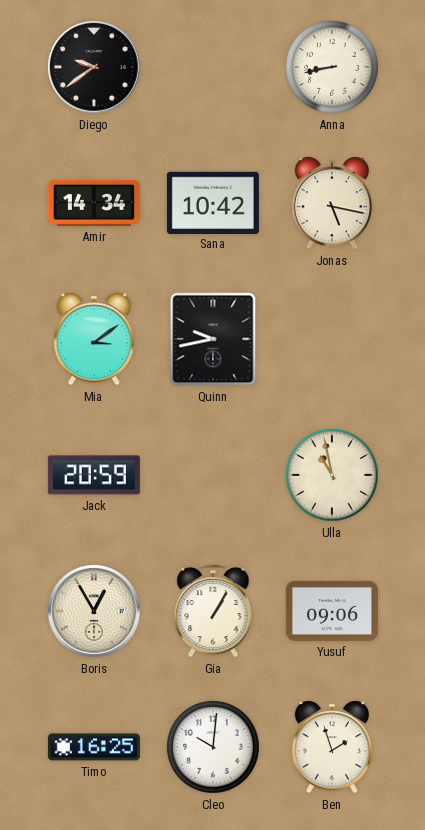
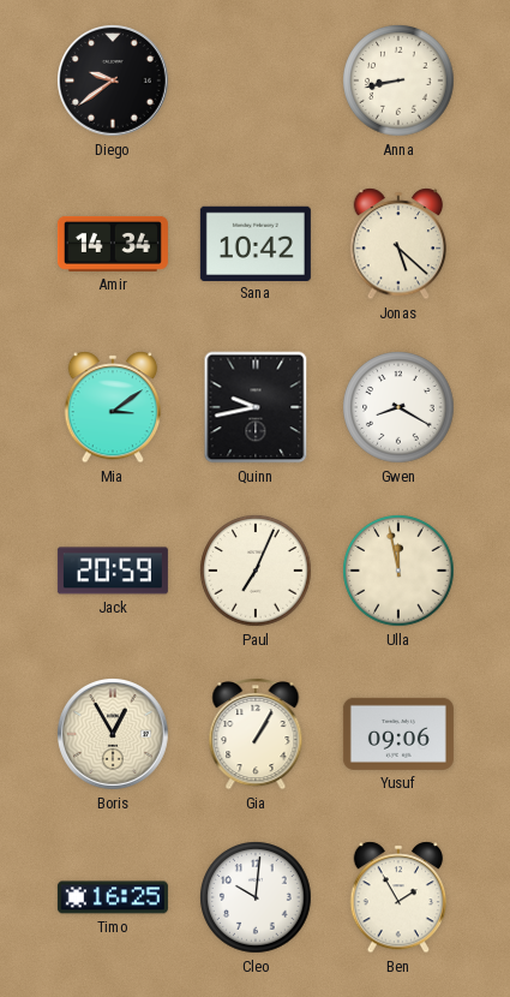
Jonas: 5:17 -> 5:22
Gwen: none -> 8:20
Paul: none -> 7:04
Ulla: 10:58 -> 11:58
Ben: 1:57 -> 1:55
